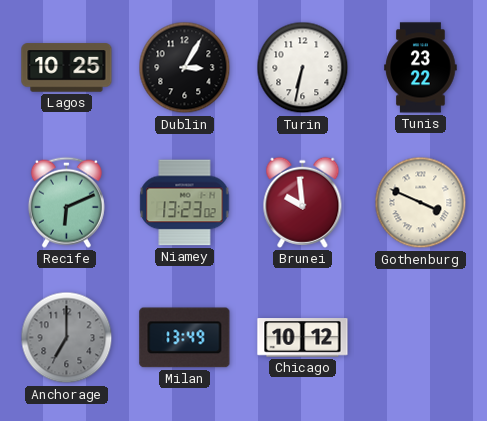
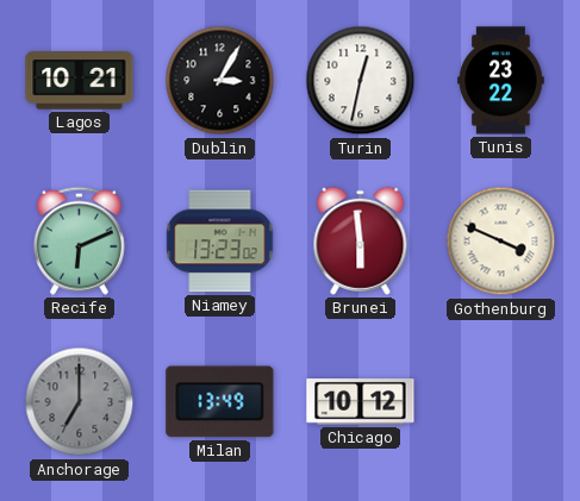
Lagos: 10:25 -> 10:21
Turin: 6:32 -> 12:32
Brunei: 9:59 -> 5:59
